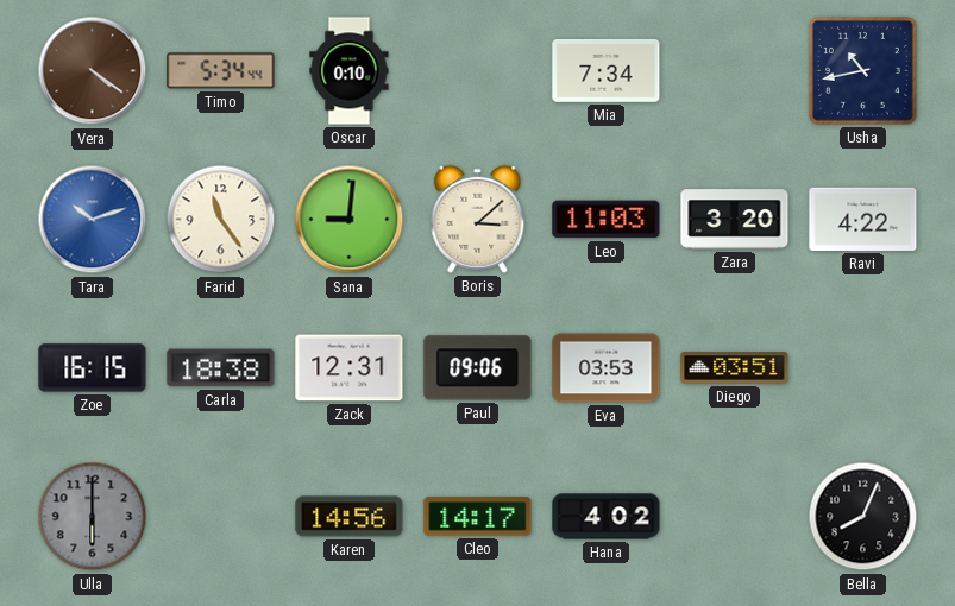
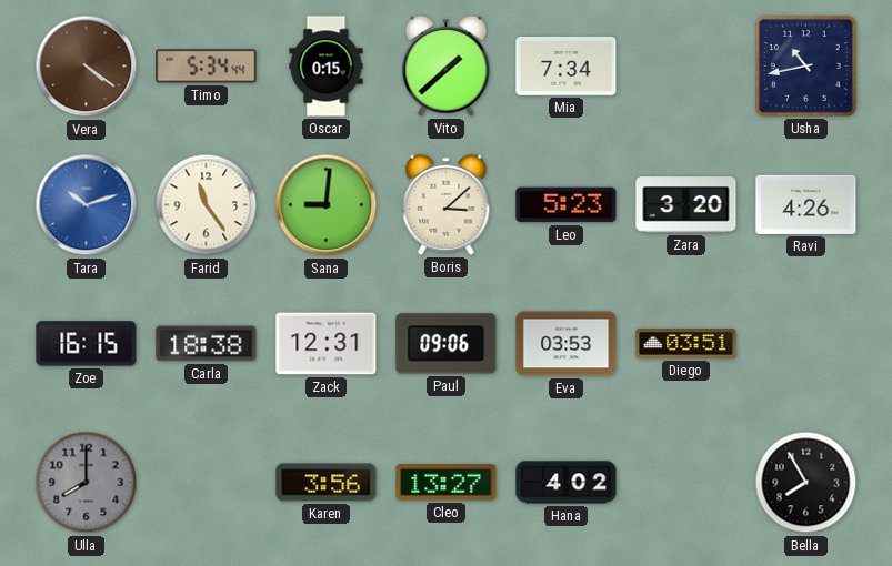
Oscar: 0:10 -> 0:15
Vito: none -> 1:38
Leo: 11:03 -> 5:23
Ravi: 4:22 -> 4:26
Ulla: 6:00 -> 8:00
Karen: 14:56 -> 3:56
Cleo: 14:17 -> 13:27
Bella: 8:04 -> 7:55
